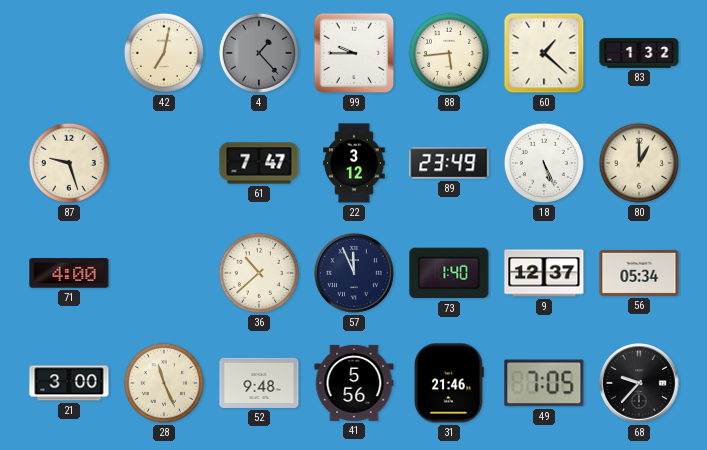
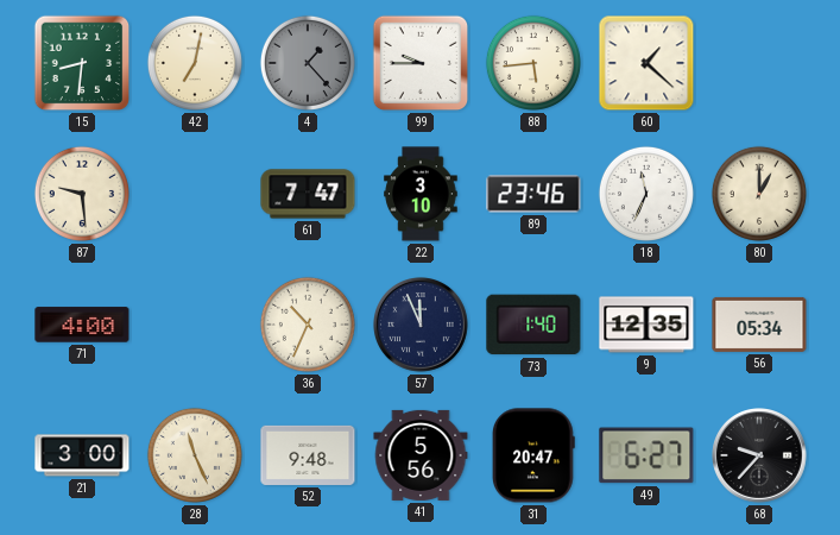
15: none -> 8:31
83: 1:32 -> none
87: 9:27 -> 9:29
22: 3:12 -> 3:10
89: 23:49 -> 23:46
18: 5:26 -> 11:34
36: 10:38 -> 10:34
9: 12:37 -> 12:35
31: 21:46 -> 20:47
49: 7:05 -> 6:27
